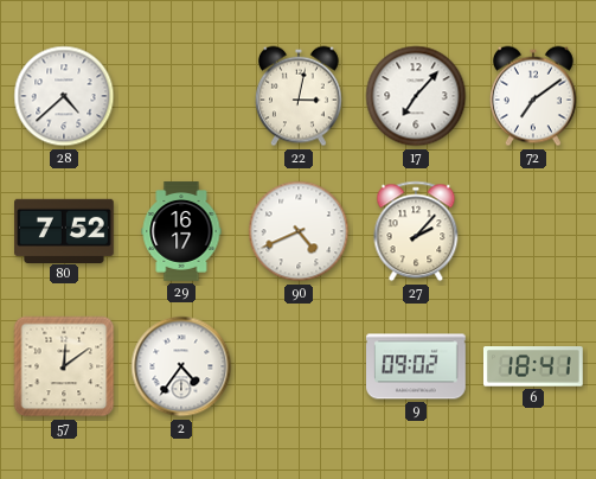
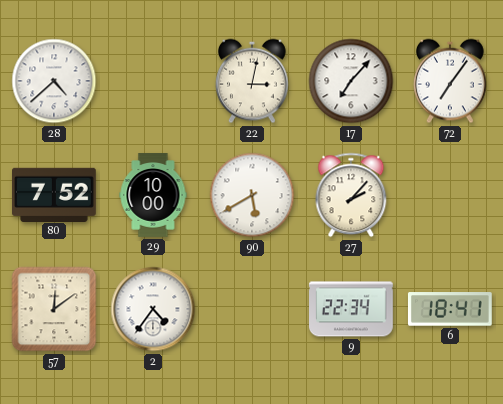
72: 7:09 -> 7:06
29: 16:17 -> 10:00
90: 4:41 -> 5:40
9: 09:02 -> 22:34
